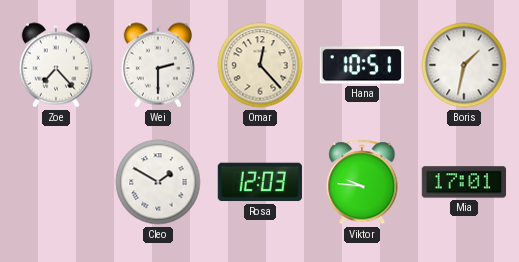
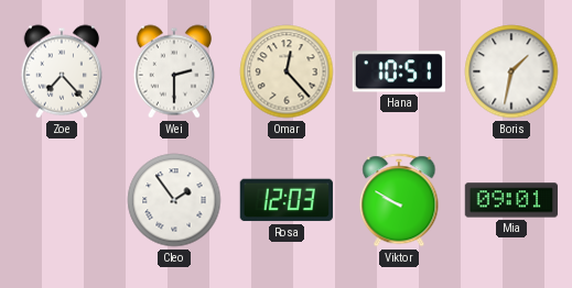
Cleo: 1:50 -> 1:54
Viktor: 9:46 -> 9:50
Mia: 17:01 -> 09:01
